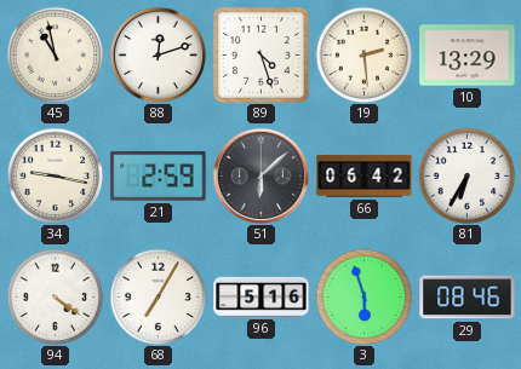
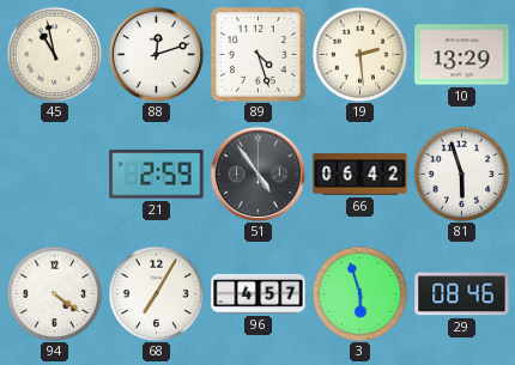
34: 9:17 -> none
51: 6:08 -> 4:54
81: 6:35 -> 5:57
96: 5:16 -> 4:57
